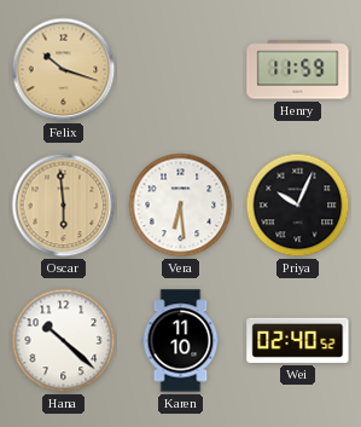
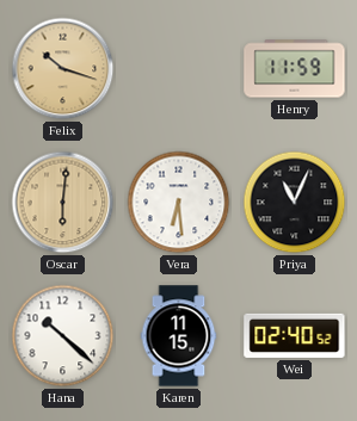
Oscar: 5:59 -> 6:01
Priya: 10:04 -> 11:04
Karen: 11:10 -> 11:15
